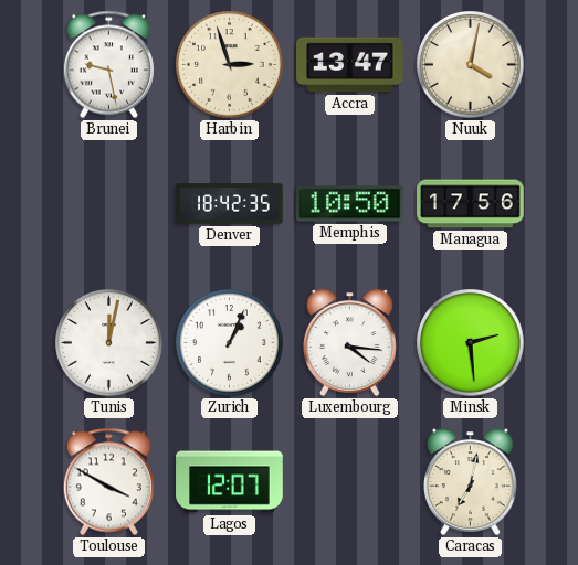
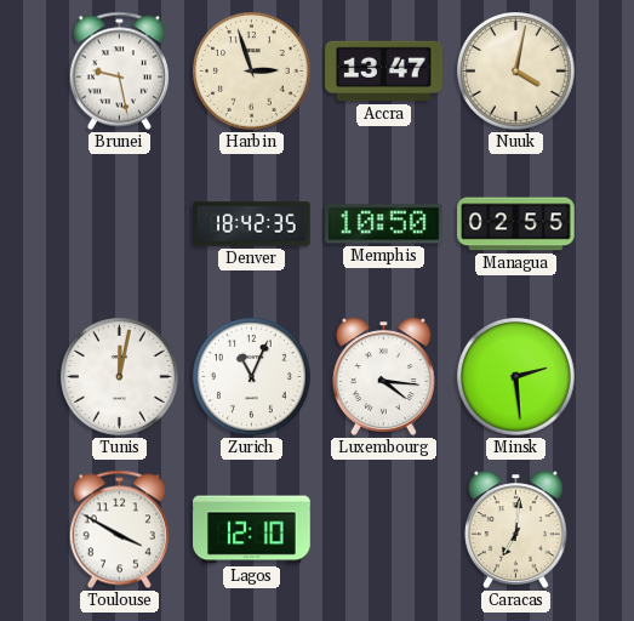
Managua: 17:56 -> 02:55
Zurich: 1:04 -> 11:04
Lagos: 12:07 -> 12:10
Caracas: 7:02 -> 7:01
